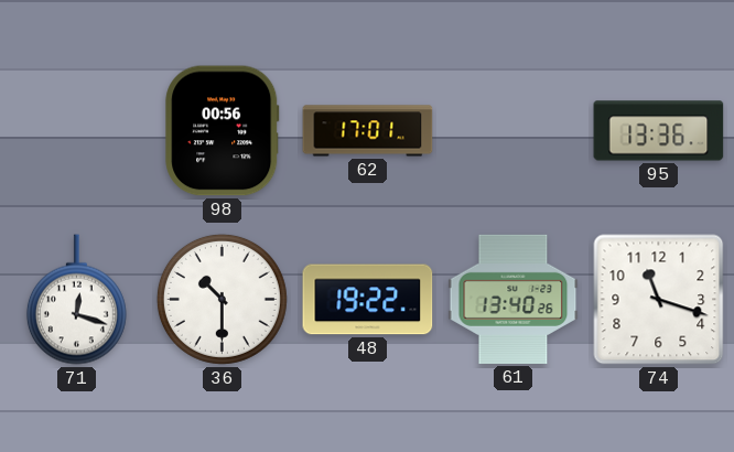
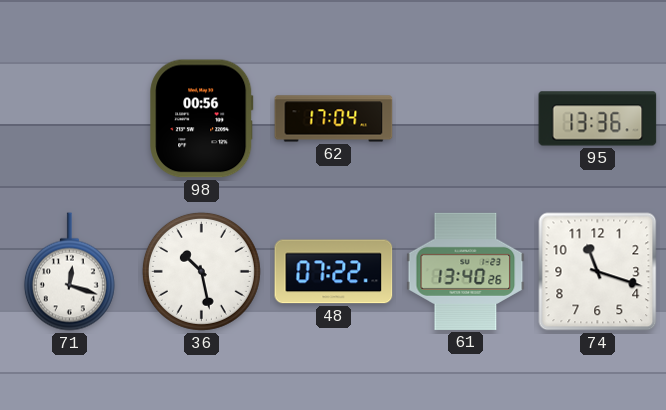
62: 17:01 -> 17:04
36: 10:30 -> 10:28
48: 19:22 -> 07:22
